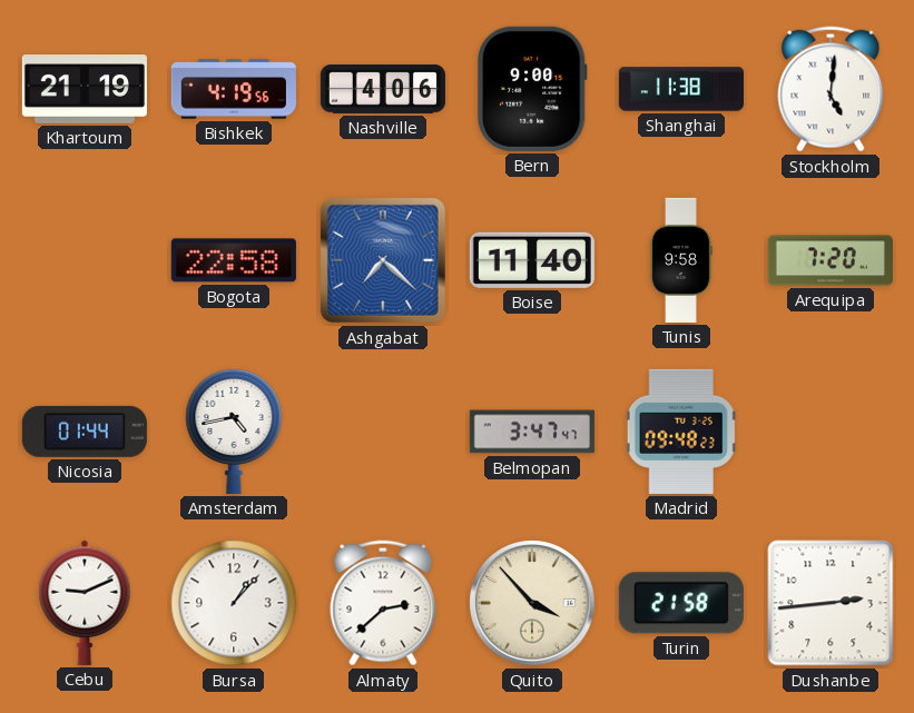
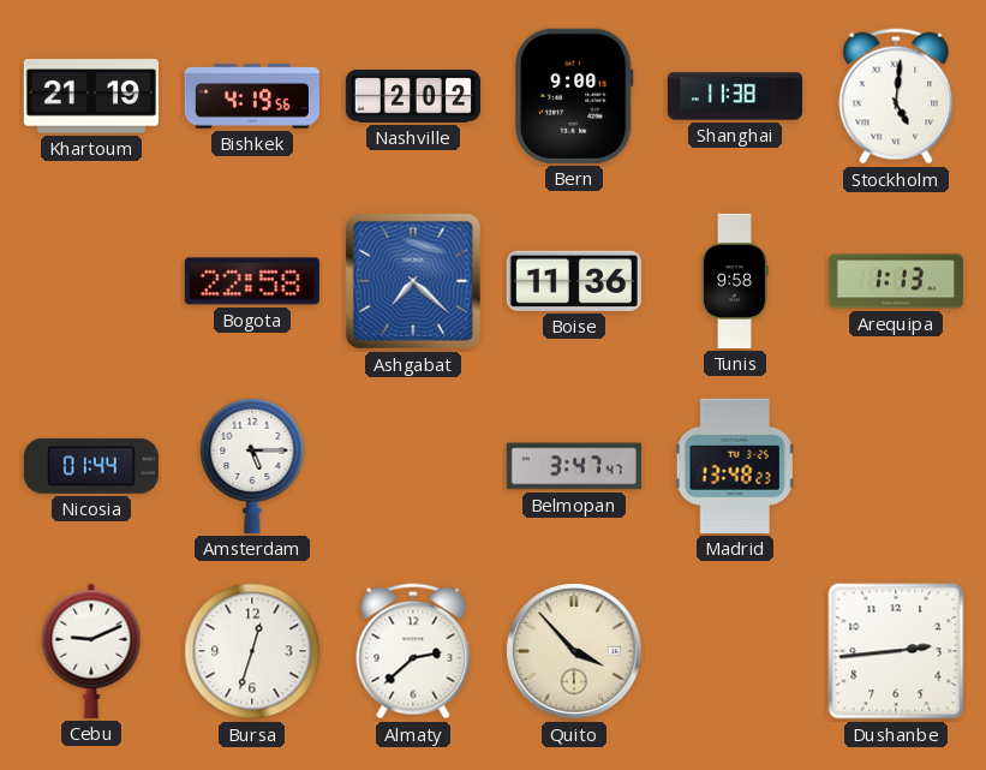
Nashville: 4:06 -> 2:02
Boise: 11:40 -> 11:36
Arequipa: 7:20 -> 1:13
Amsterdam: 4:43 -> 5:15
Madrid: 09:48 -> 13:48
Bursa: 1:07 -> 12:33
Turin: 21:58 -> none
